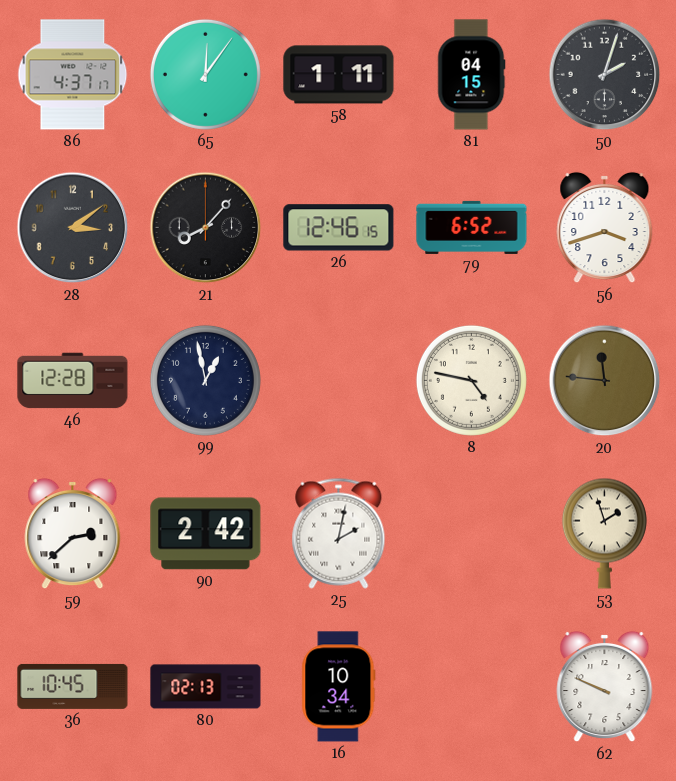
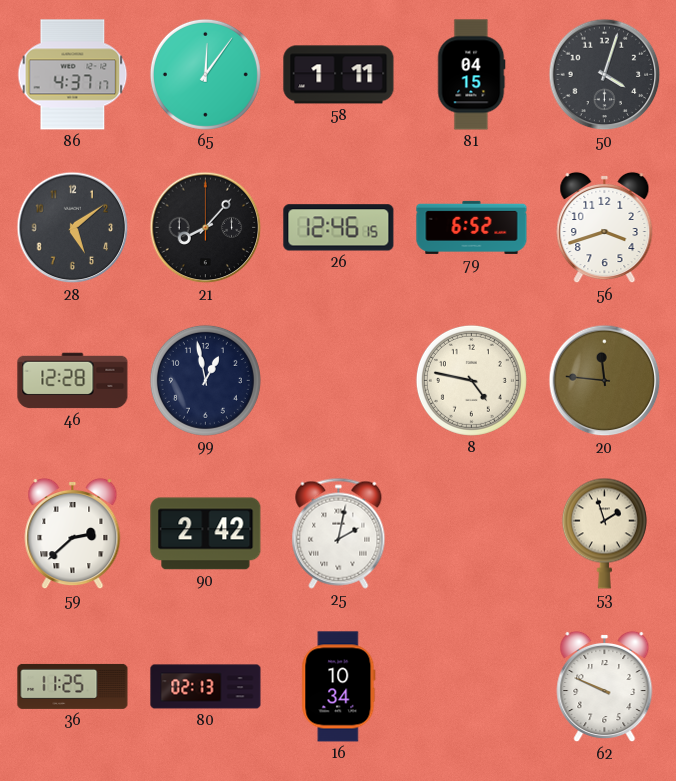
50: 2:03 -> 4:03
28: 3:09 -> 5:09
36: 10:45 -> 11:25
